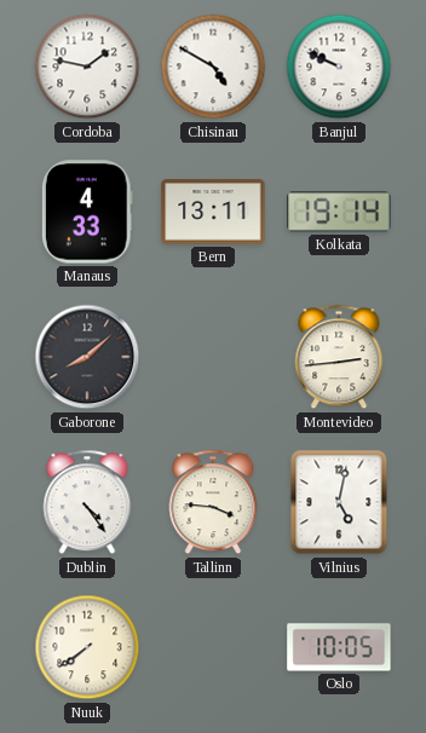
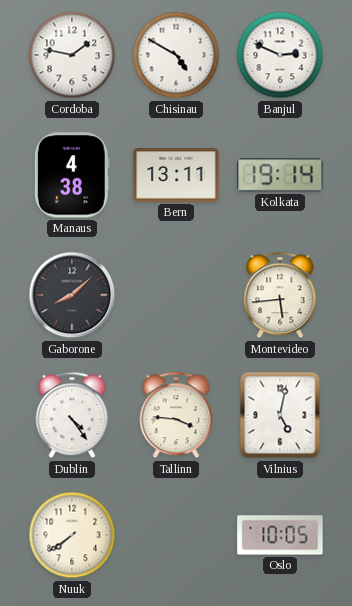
Banjul: 9:49 -> 2:49
Manaus: 4:33 -> 4:38
Montevideo: 2:44 -> 5:44
